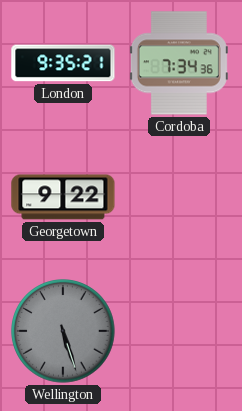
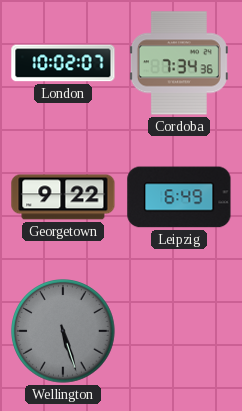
London: 9:35 -> 10:02
Leipzig: none -> 6:49
